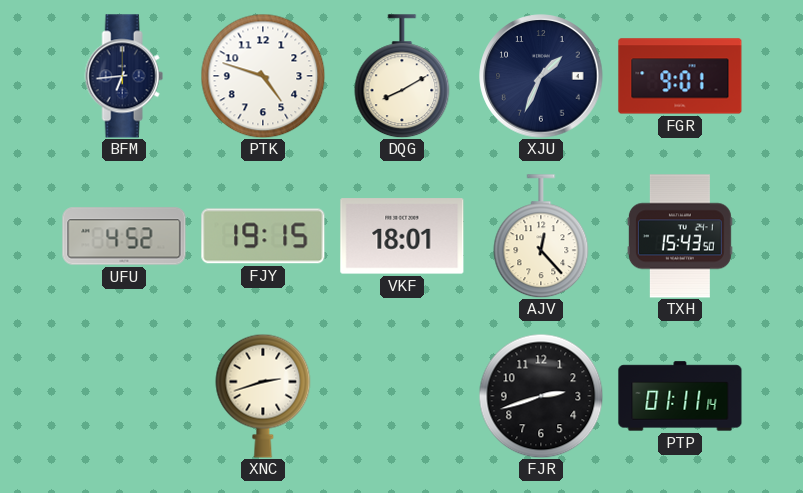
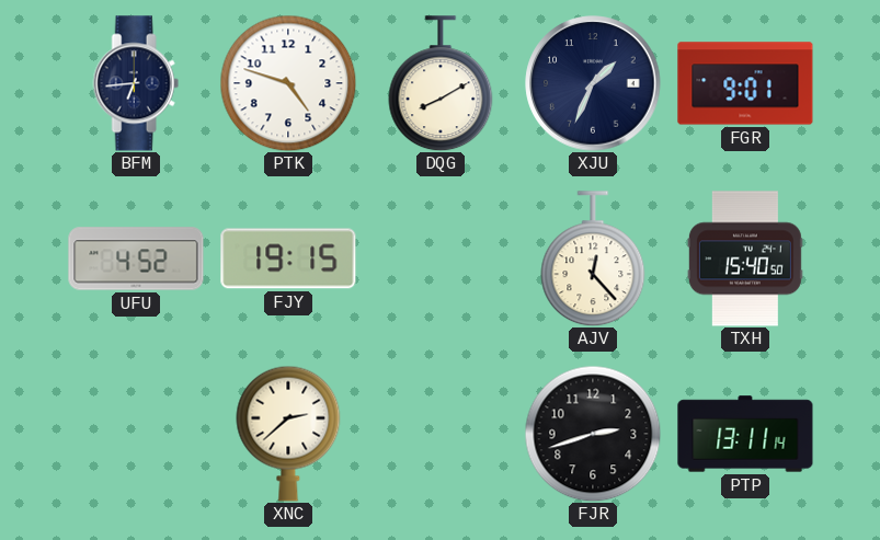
VKF: 18:01 -> none
TXH: 15:43 -> 15:40
XNC: 2:42 -> 2:38
PTP: 01:11 -> 13:11
